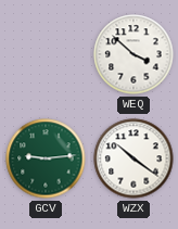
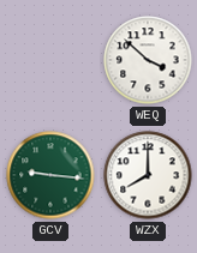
GCV: 9:14 -> 9:16
WZX: 10:21 -> 8:00
